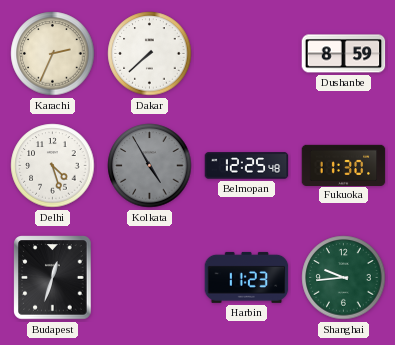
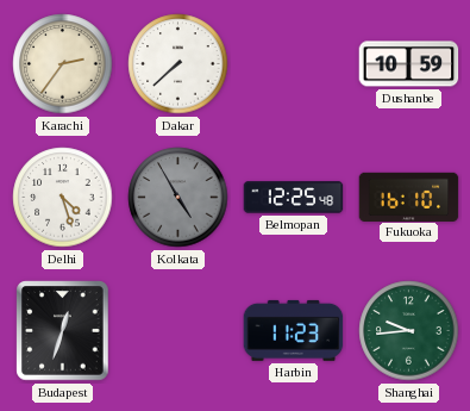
Karachi: 2:34 -> 2:36
Dushanbe: 8:59 -> 10:59
Fukuoka: 11:30 -> 16:10
